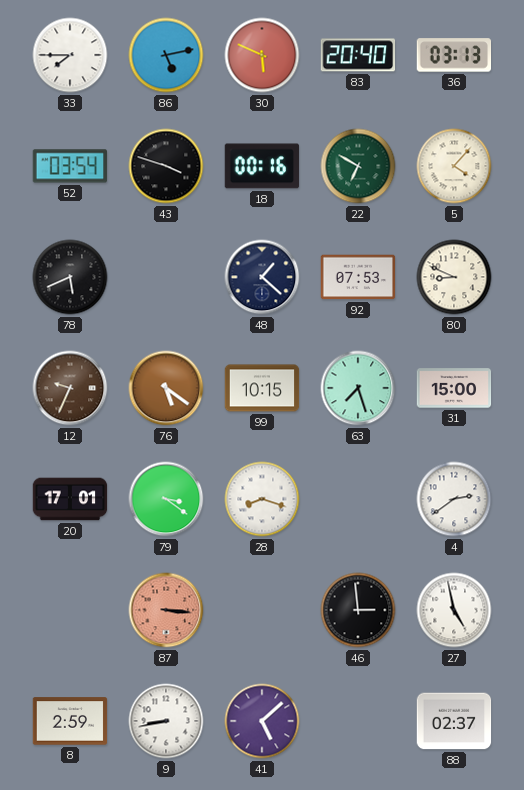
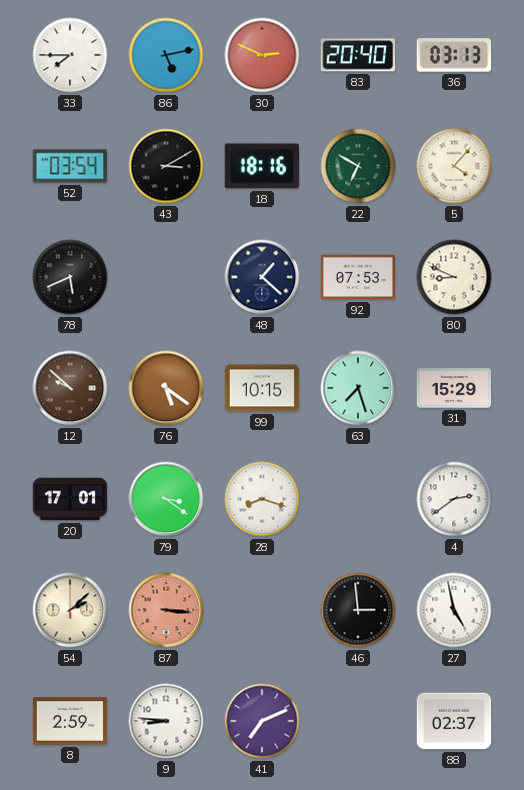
30: 5:49 -> 2:49
43: 3:48 -> 3:10
18: 00:16 -> 18:16
12: 9:34 -> 9:52
31: 15:00 -> 15:29
54: none -> 2:08
9: 8:43 -> 8:46
41: 5:08 -> 7:11
